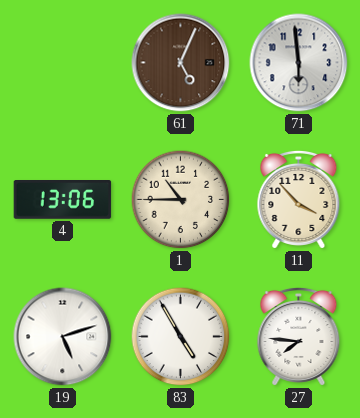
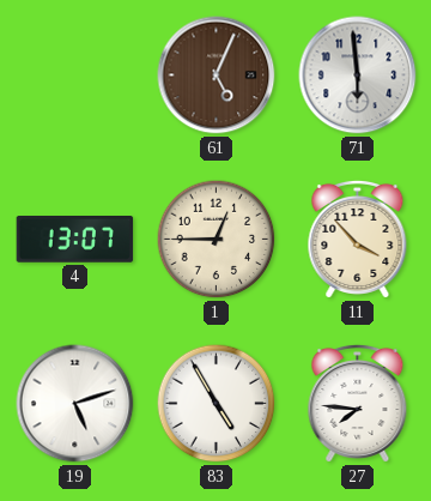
4: 13:06 -> 13:07
1: 10:45 -> 12:45
